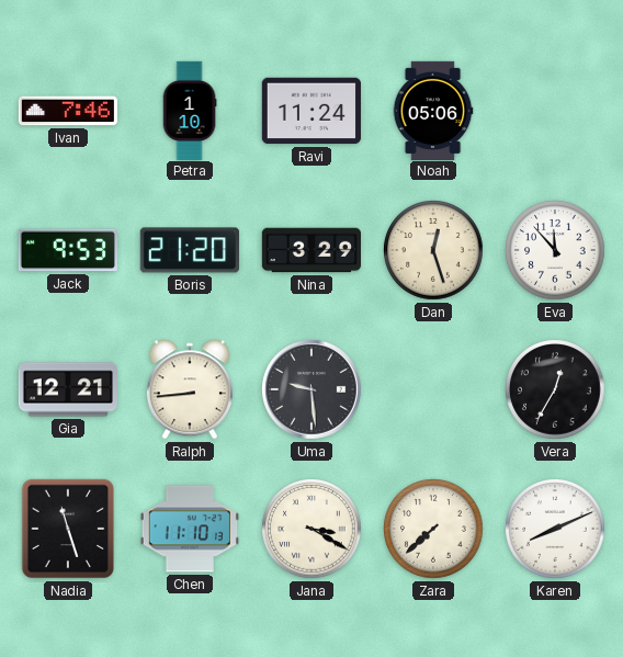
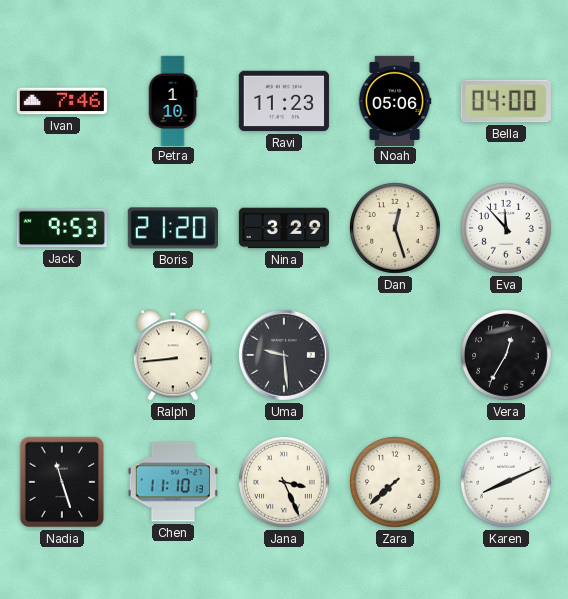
Ravi: 11:24 -> 11:23
Bella: none -> 04:00
Gia: 12:21 -> none
Jana: 3:20 -> 3:26
